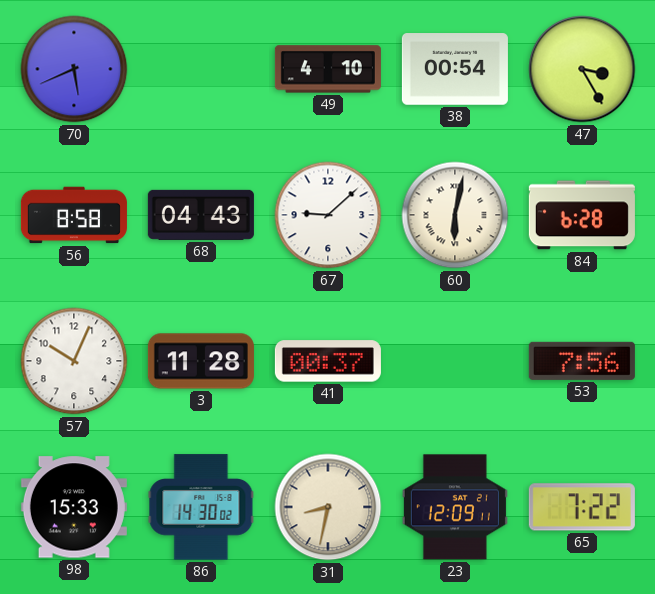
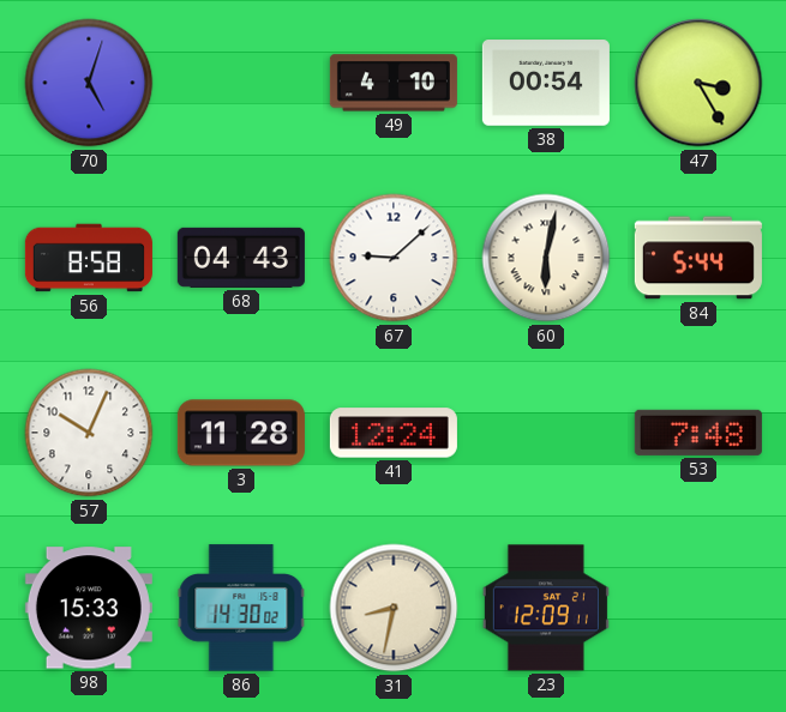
70: 5:41 -> 5:03
84: 6:28 -> 5:44
41: 00:37 -> 12:24
53: 7:56 -> 7:48
65: 7:22 -> none
